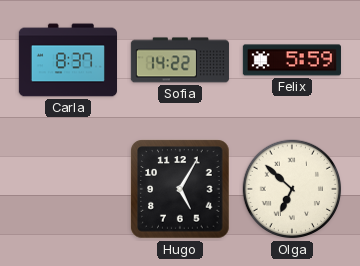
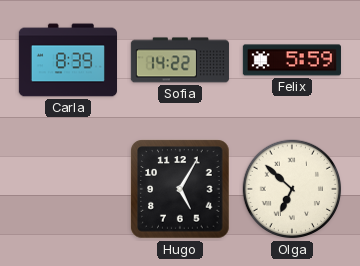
Carla: 8:37 -> 8:39
